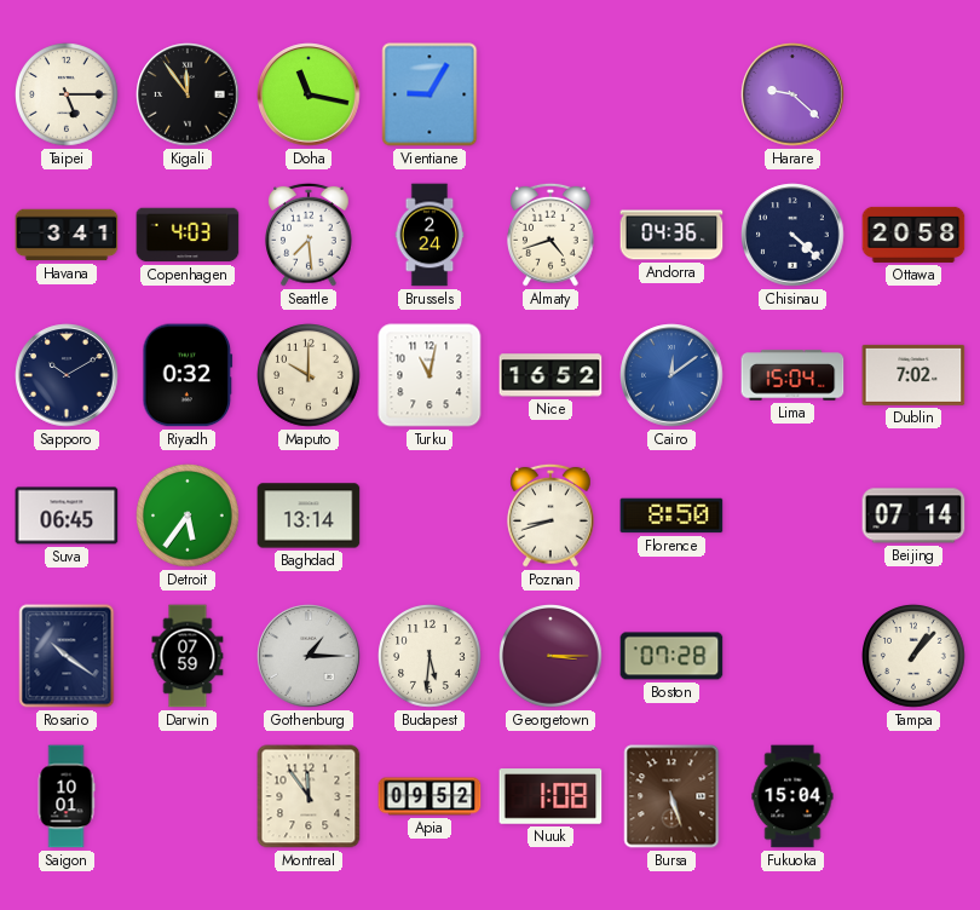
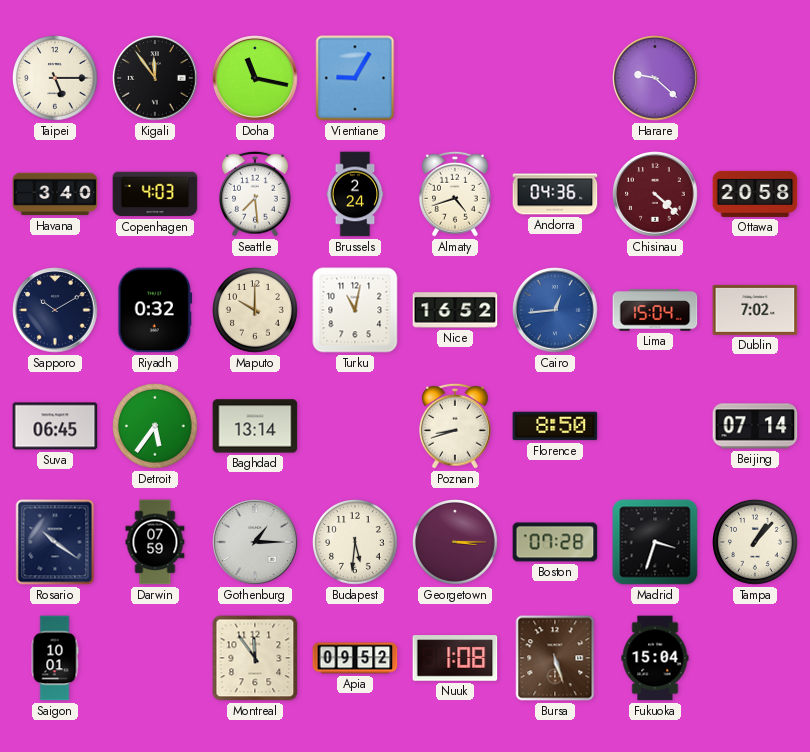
Havana: 3:41 -> 3:40
Chisinau dial: navy -> burgundy
Cairo: 12:09 -> 12:44
Madrid: none -> 3:33
